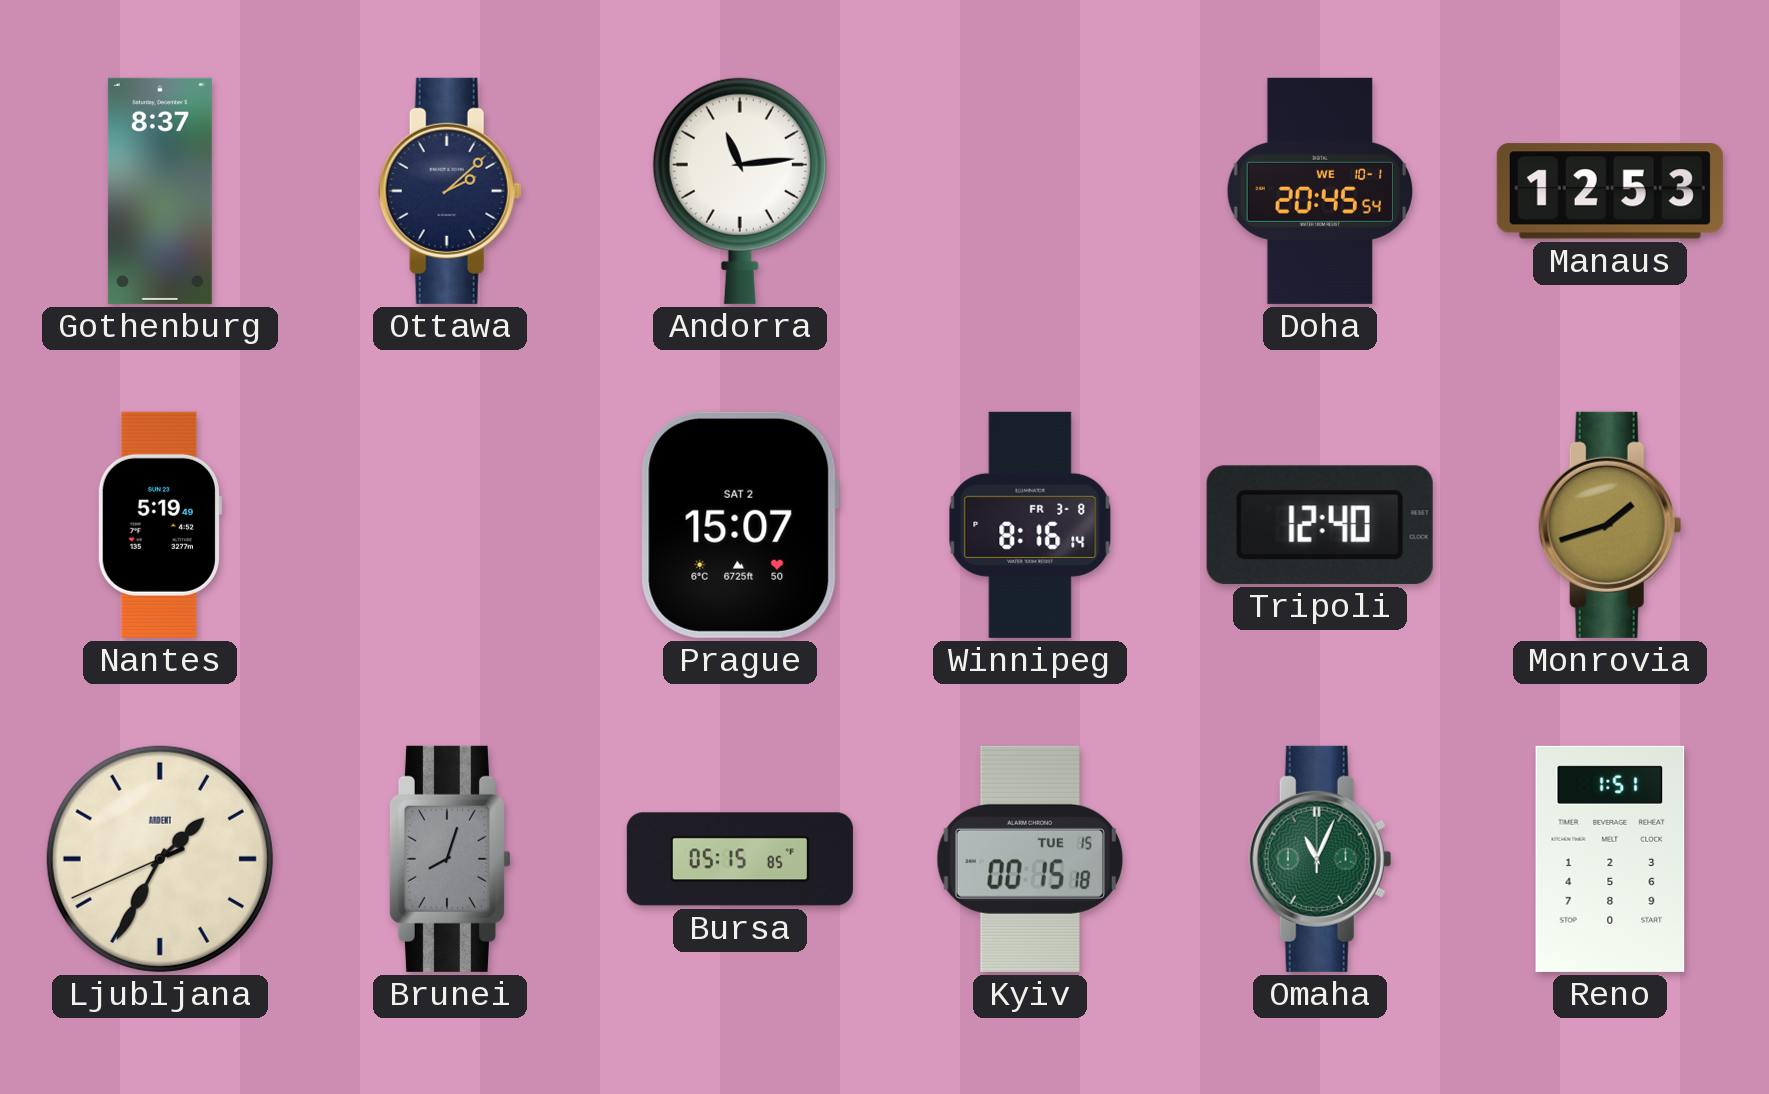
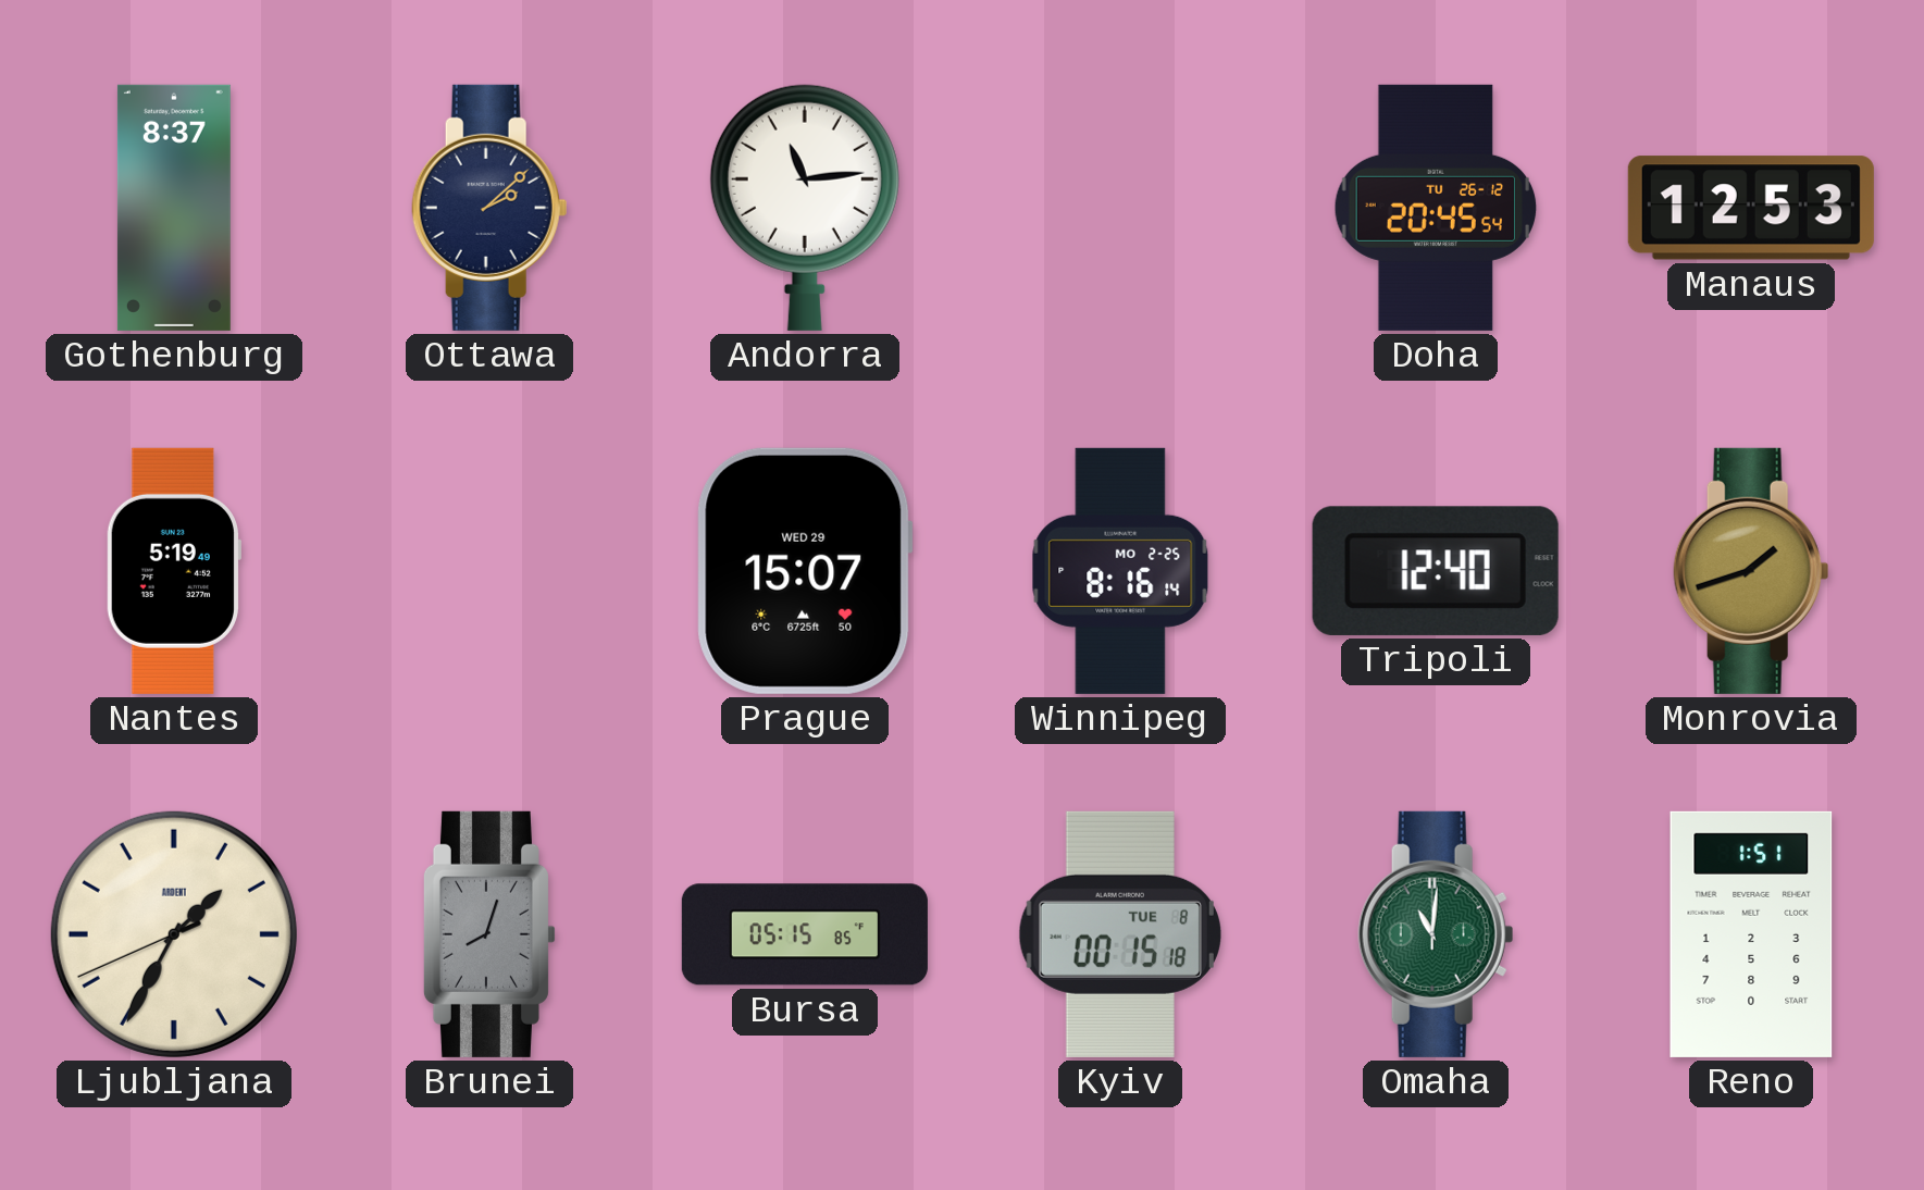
Doha date: WE 10-1 -> TU 26-12
Prague date: SAT 2 -> WED 29
Winnipeg date: FR 3-8 -> MO 2-25
Kyiv date: TUE 15 -> TUE 8
Omaha: 11:04 -> 11:01
